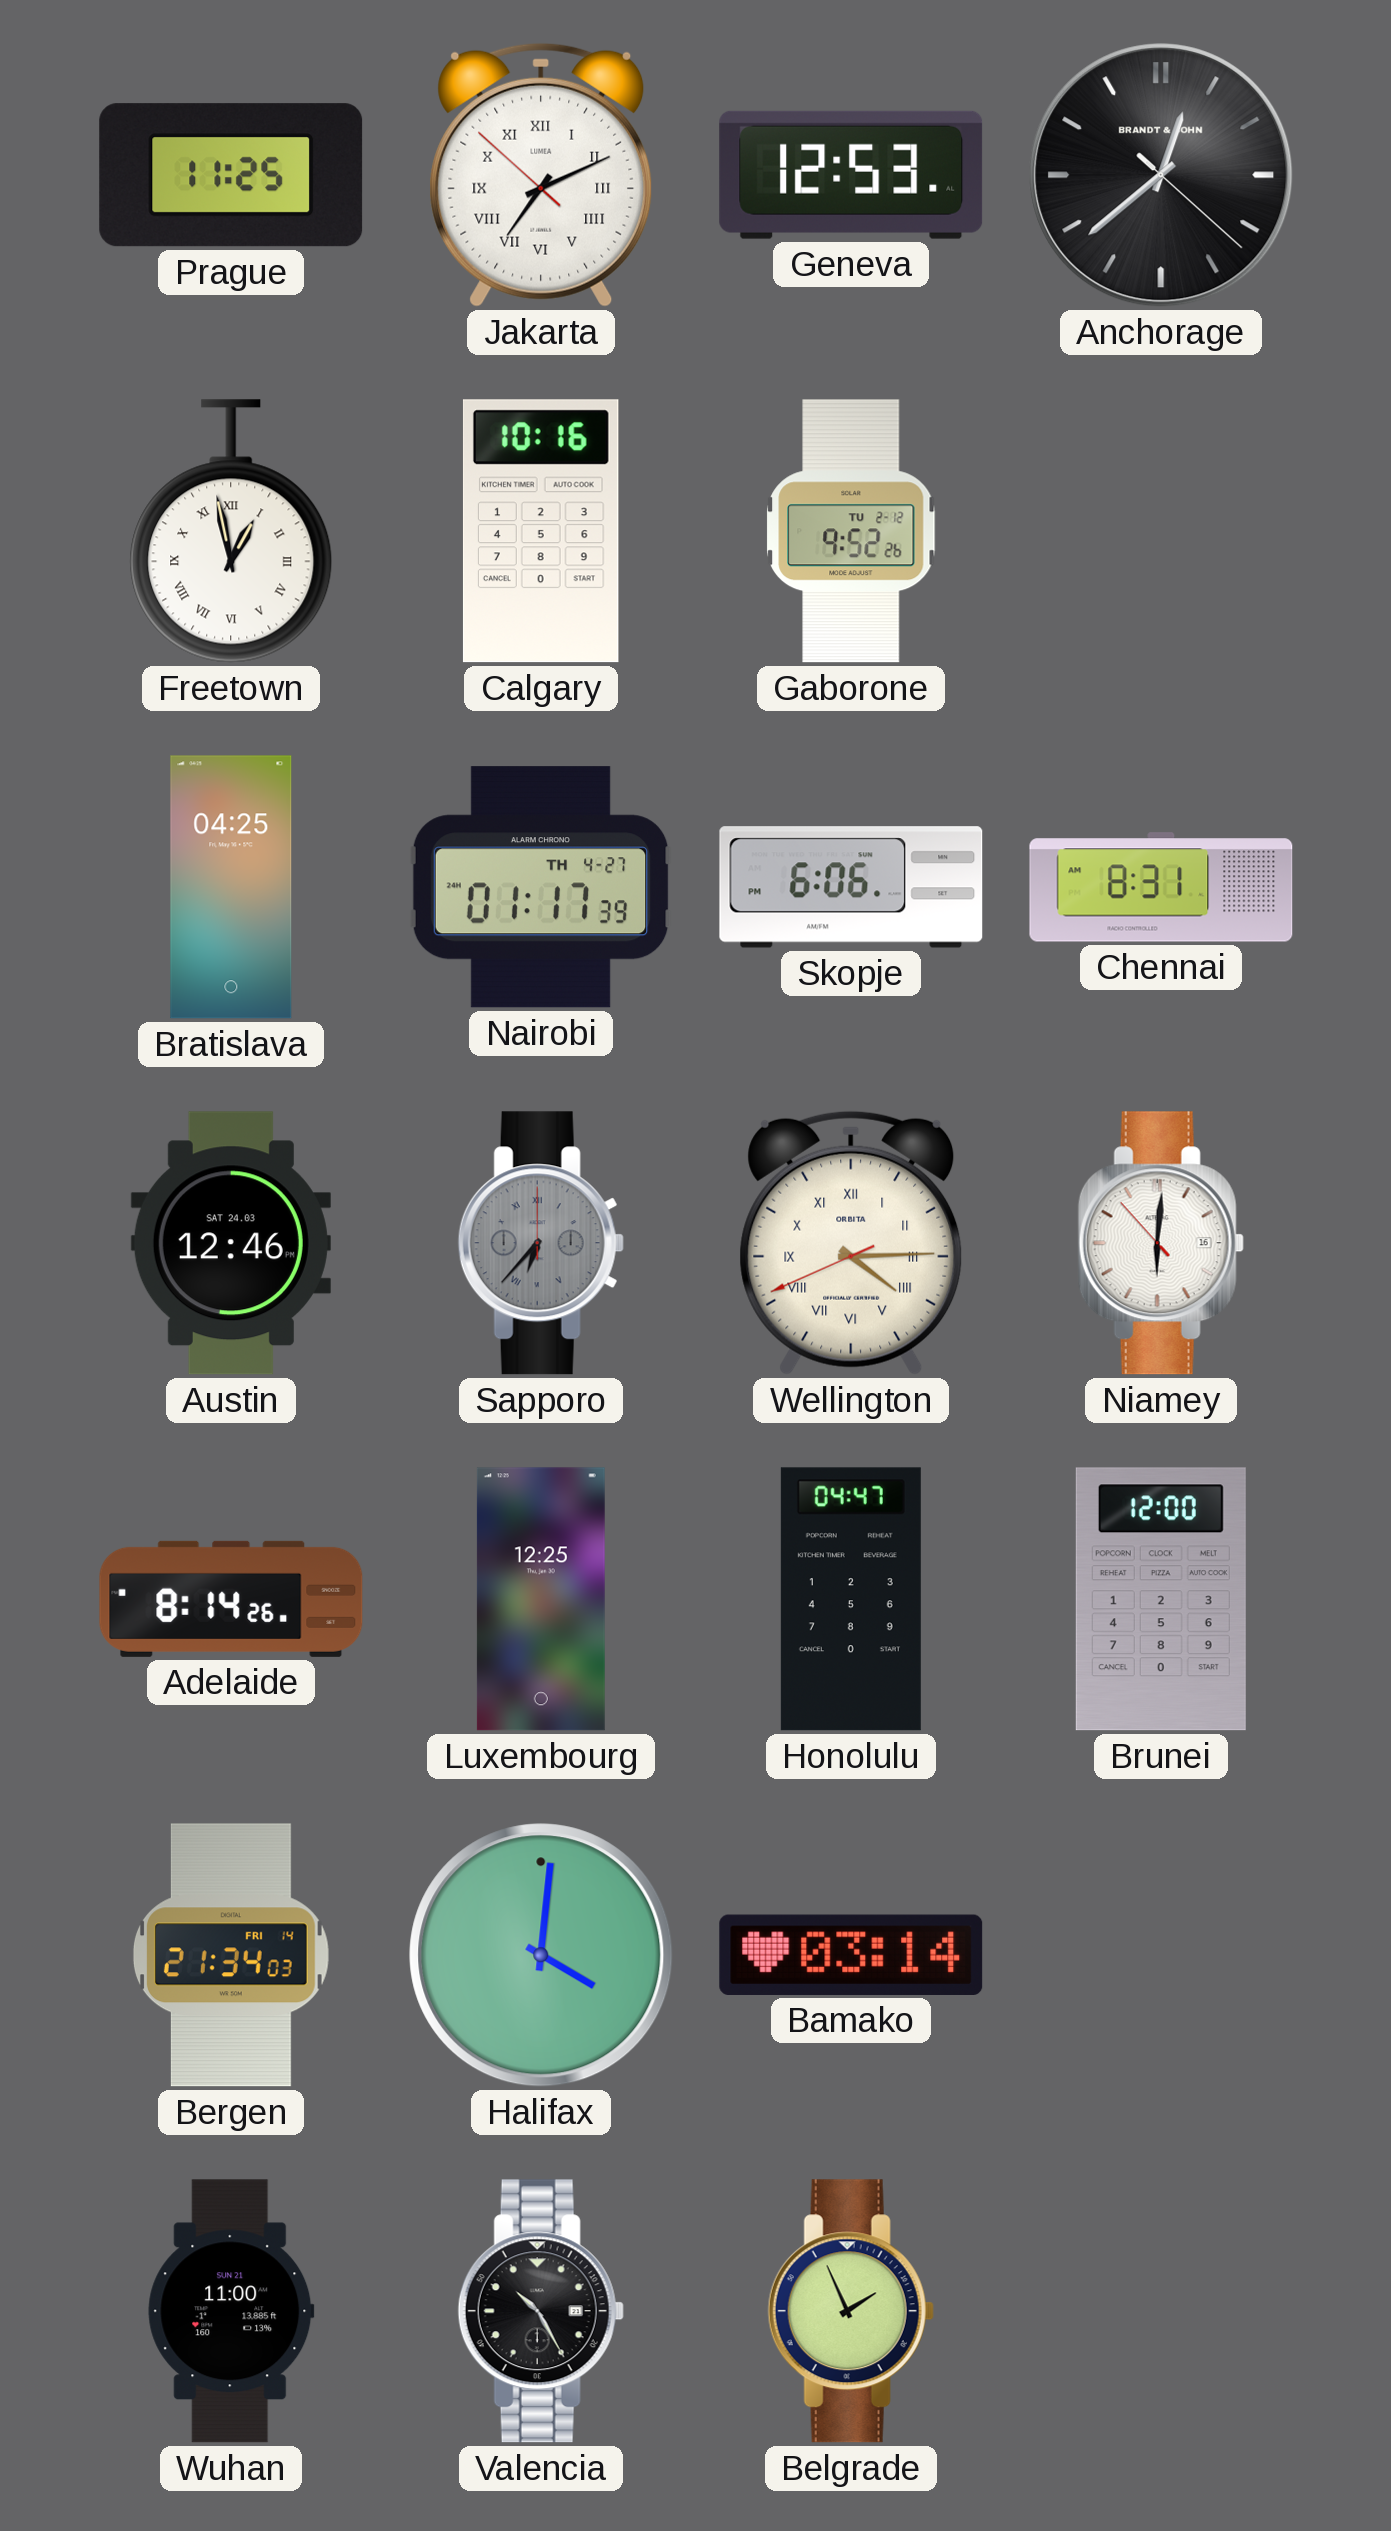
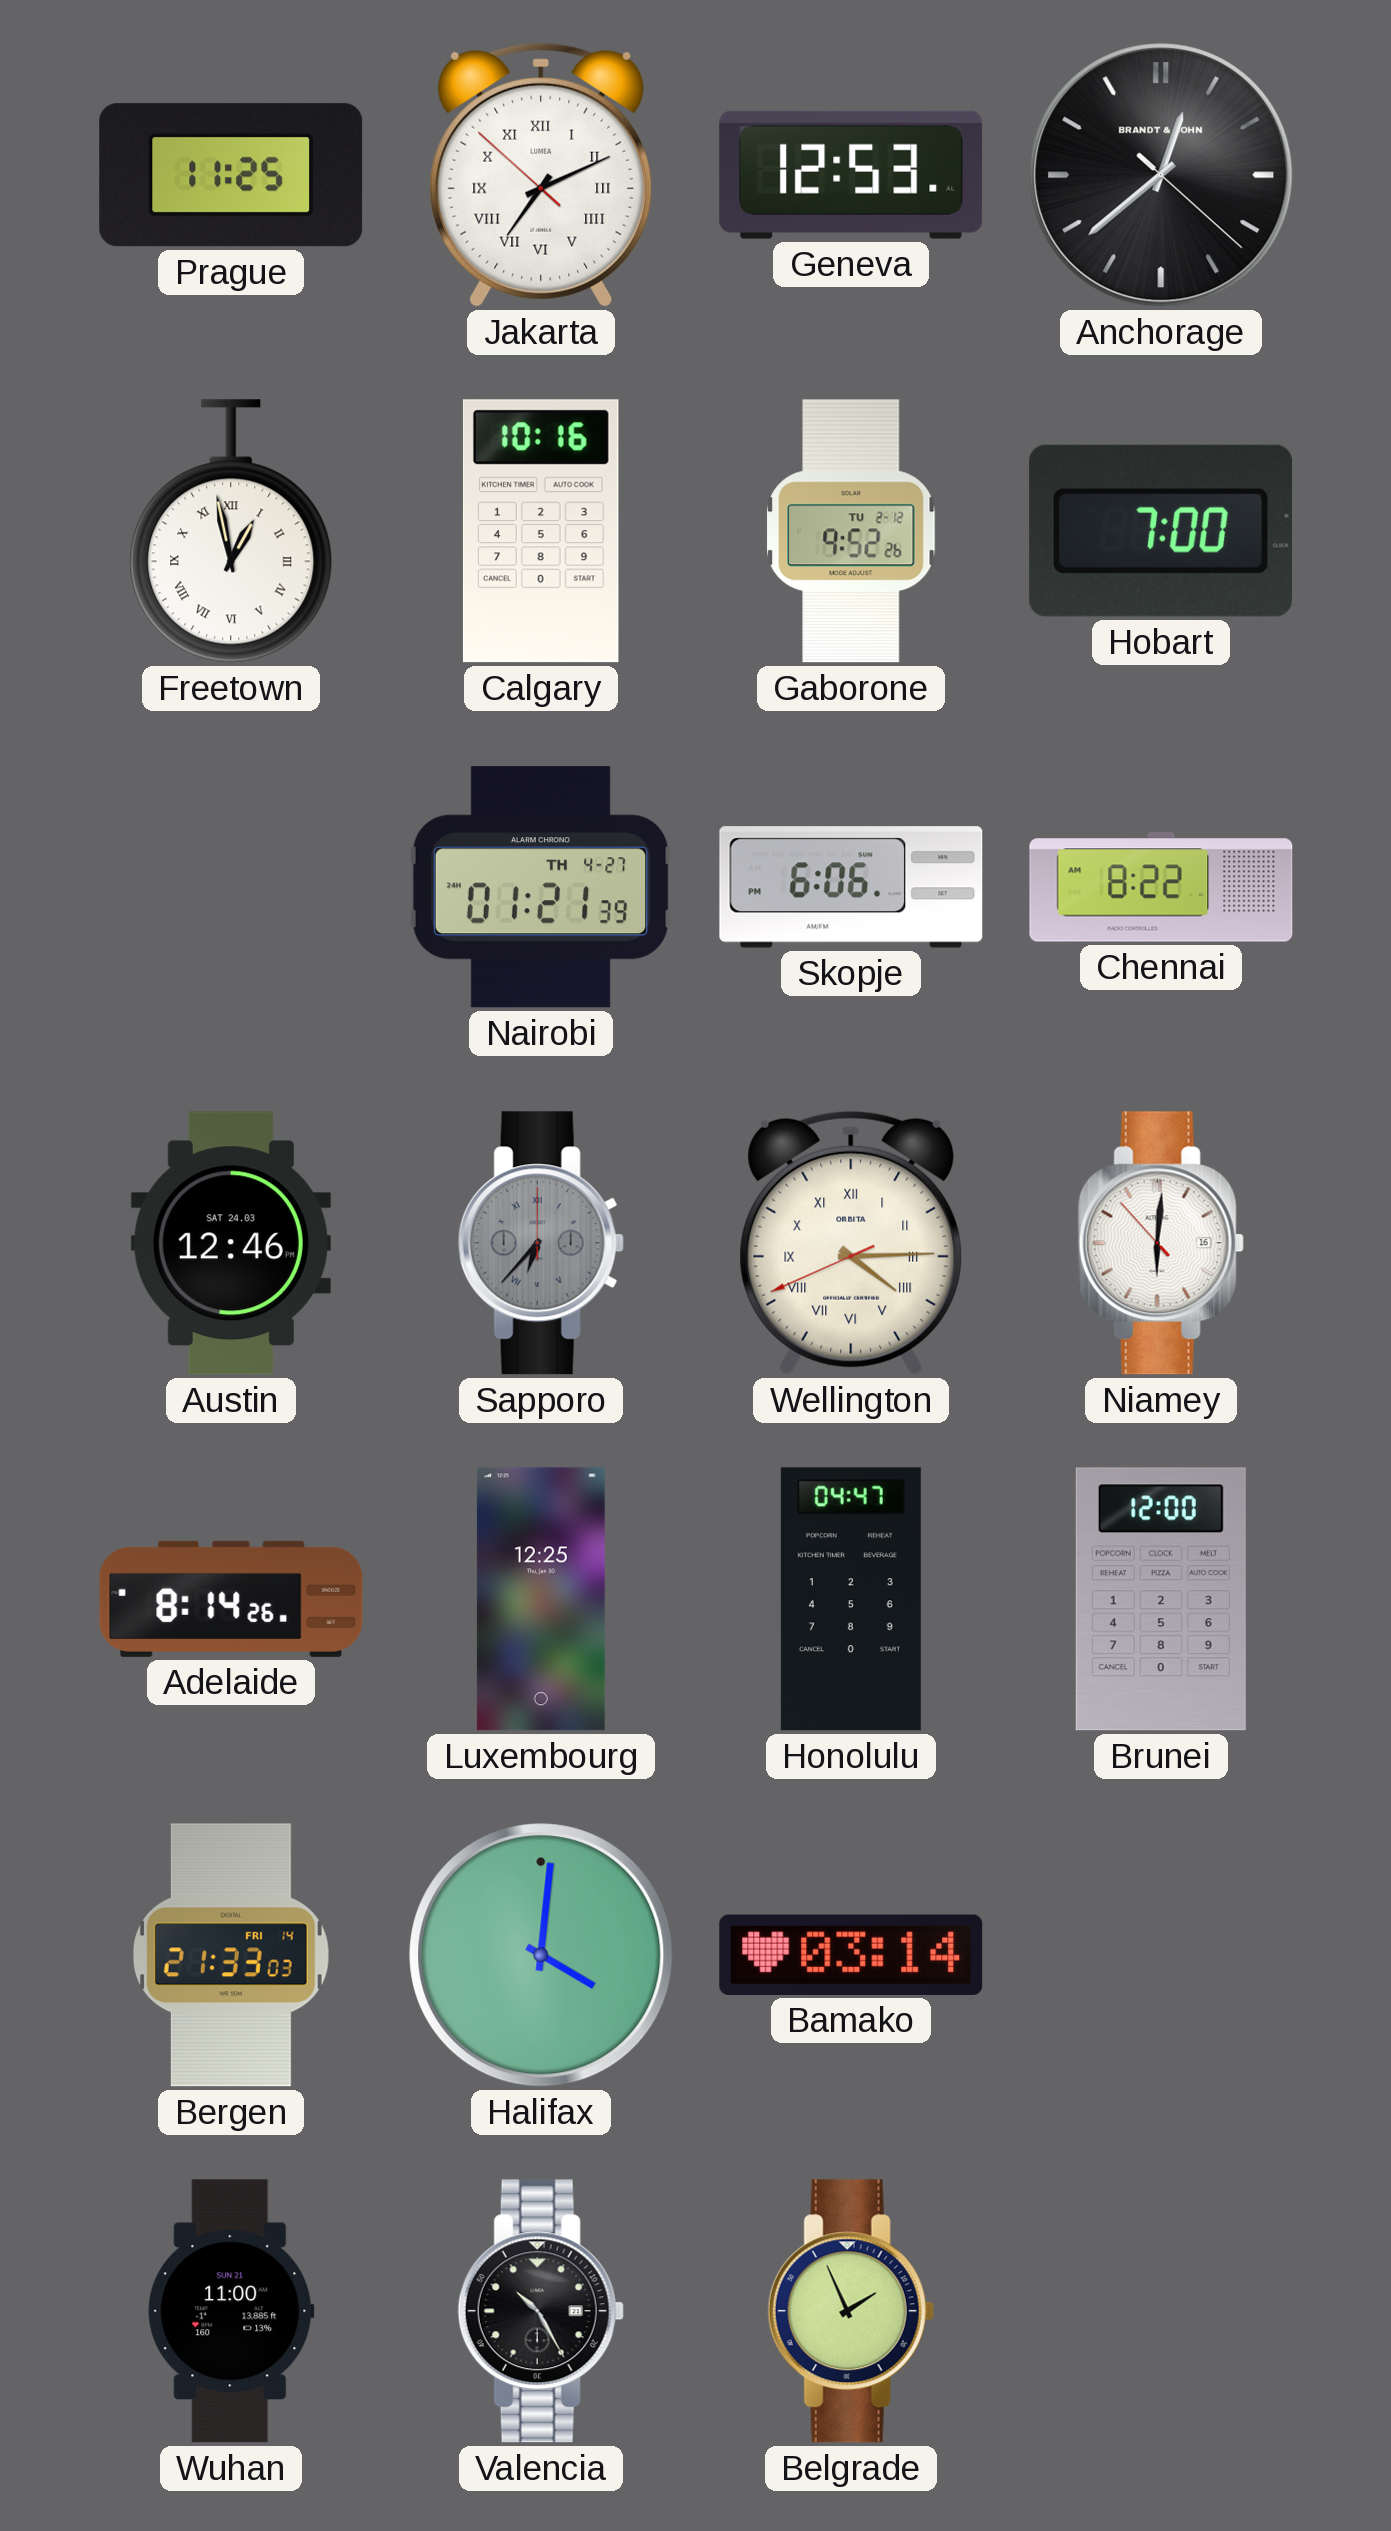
Hobart: none -> 7:00
Bratislava: 04:25 -> none
Nairobi: 01:17 -> 01:21
Chennai: 8:31 -> 8:22
Bergen: 21:34 -> 21:33
